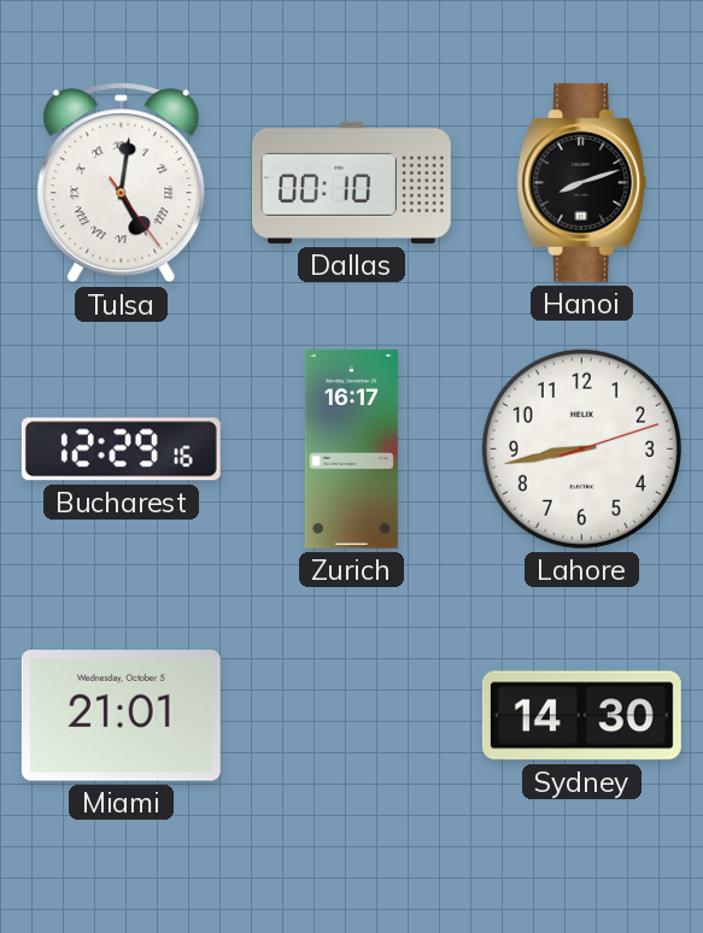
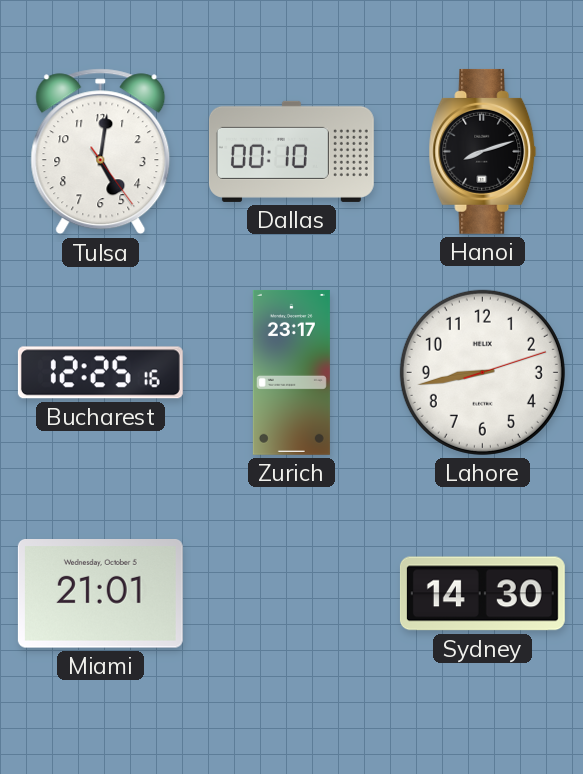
Tulsa numerals: Roman -> Arabic
Bucharest: 12:29 -> 12:25
Zurich: 16:17 -> 23:17
